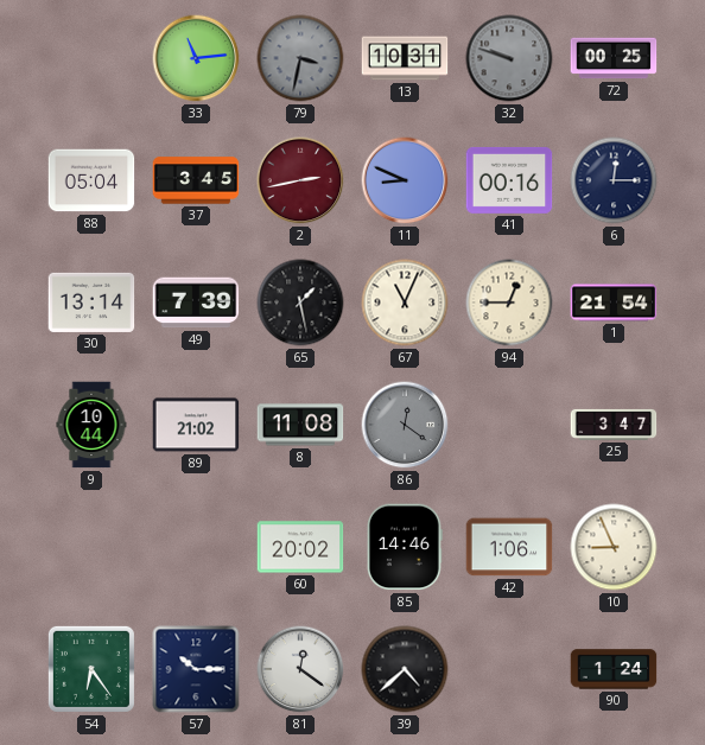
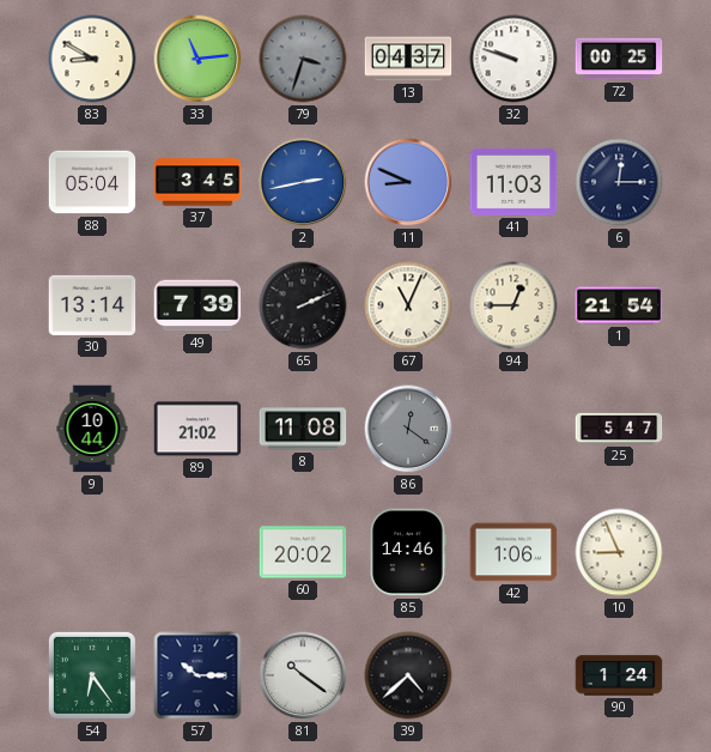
83: none -> 8:50
79: 3:32 -> 3:33
13: 10:31 -> 04:37
32 dial: grey -> white
2 dial: burgundy -> blue
41: 00:16 -> 11:03
65: 1:28 -> 2:11
25: 3:47 -> 5:47
81: 12:21 -> 10:21
